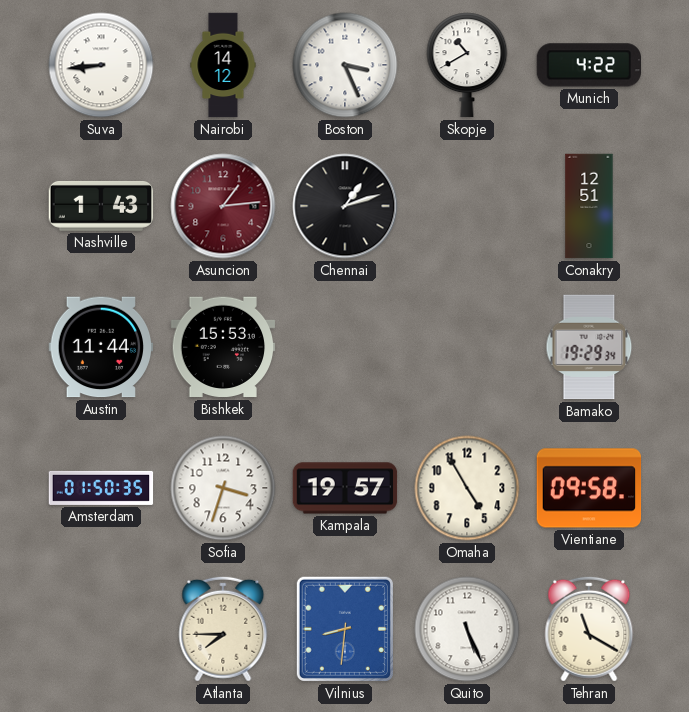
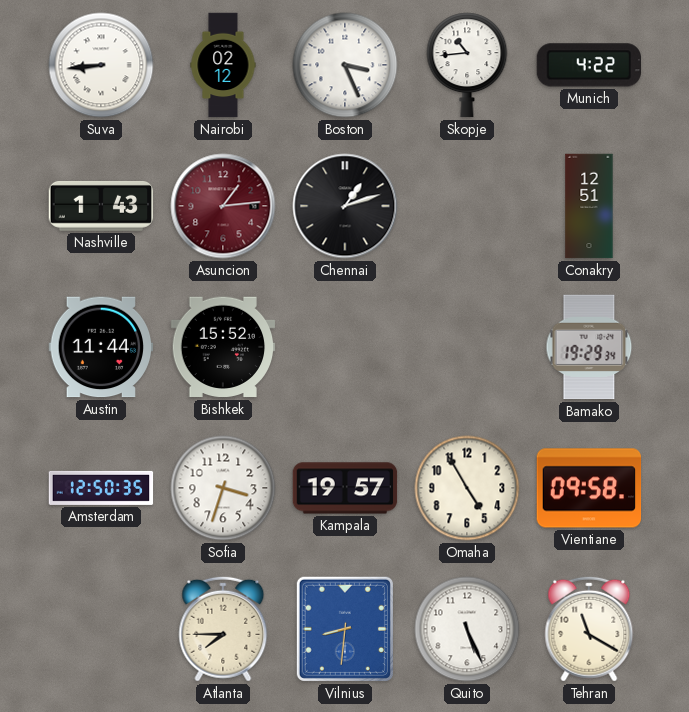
Nairobi: 14:12 -> 02:12
Skopje: 10:40 -> 10:44
Bishkek: 15:53 -> 15:52
Amsterdam: 01:50 -> 12:50
